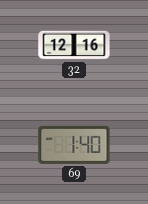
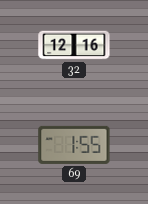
69: 1:40 -> 1:55
